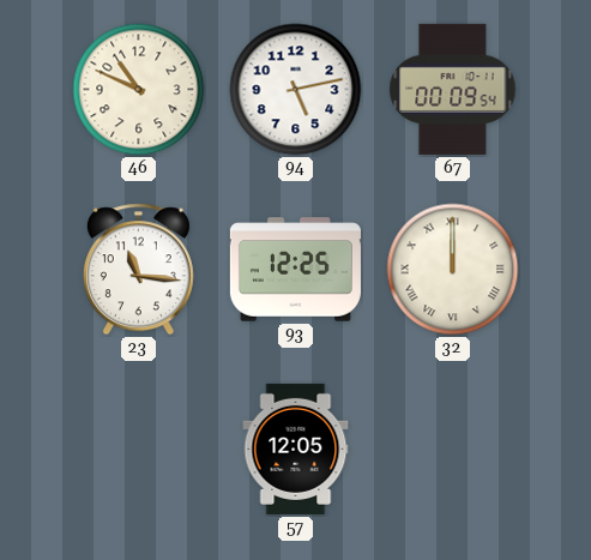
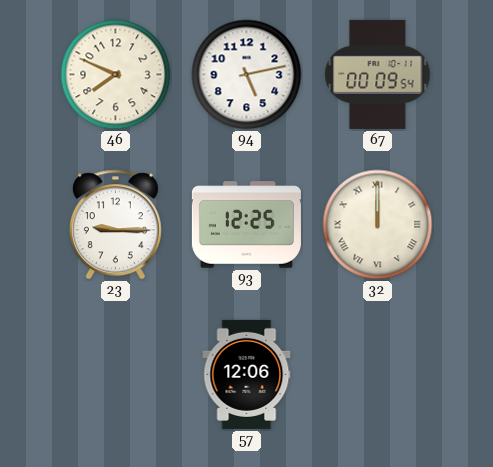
46: 10:49 -> 7:49
23: 11:16 -> 9:15
57: 12:05 -> 12:06
